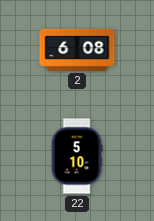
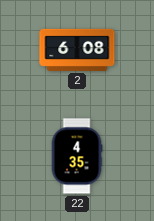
22: 5:10 -> 4:35
